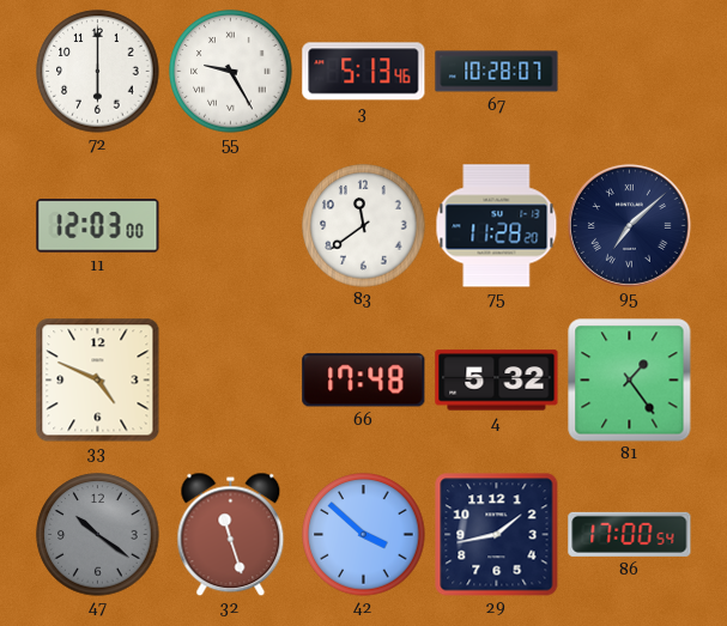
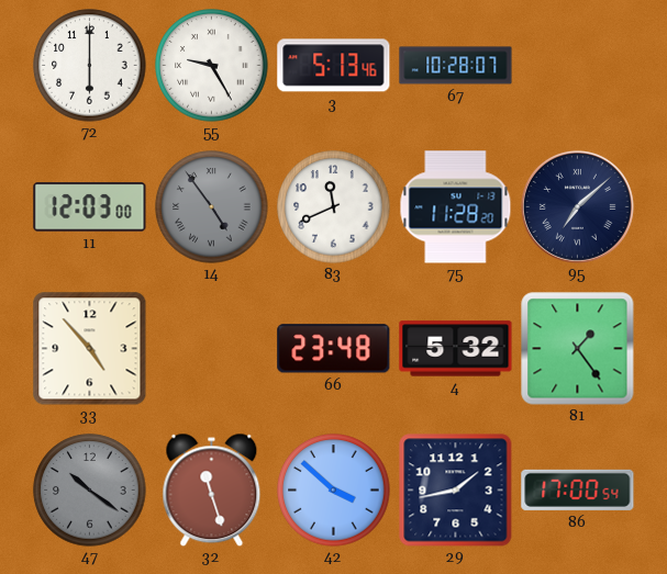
14: none -> 4:54
83: 11:39 -> 11:41
33: 4:49 -> 4:53
66: 17:48 -> 23:48
